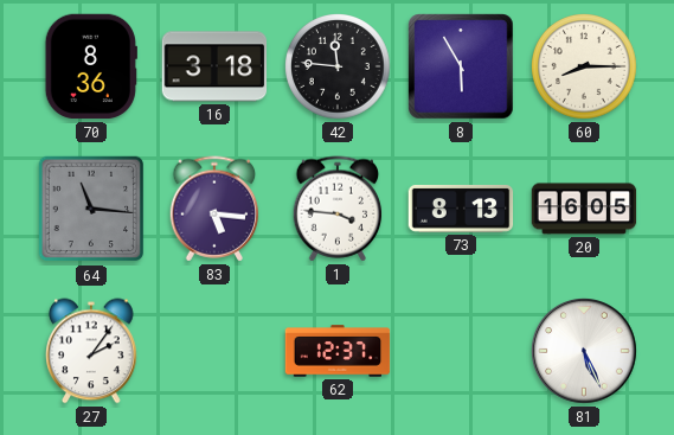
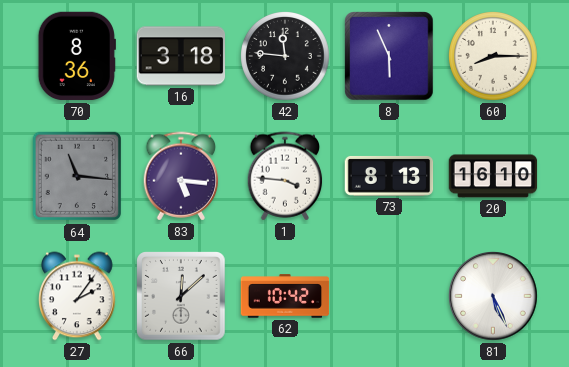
8: 5:55 -> 5:56
20: 16:05 -> 16:10
66: none -> 12:08
62: 12:37 -> 10:42
